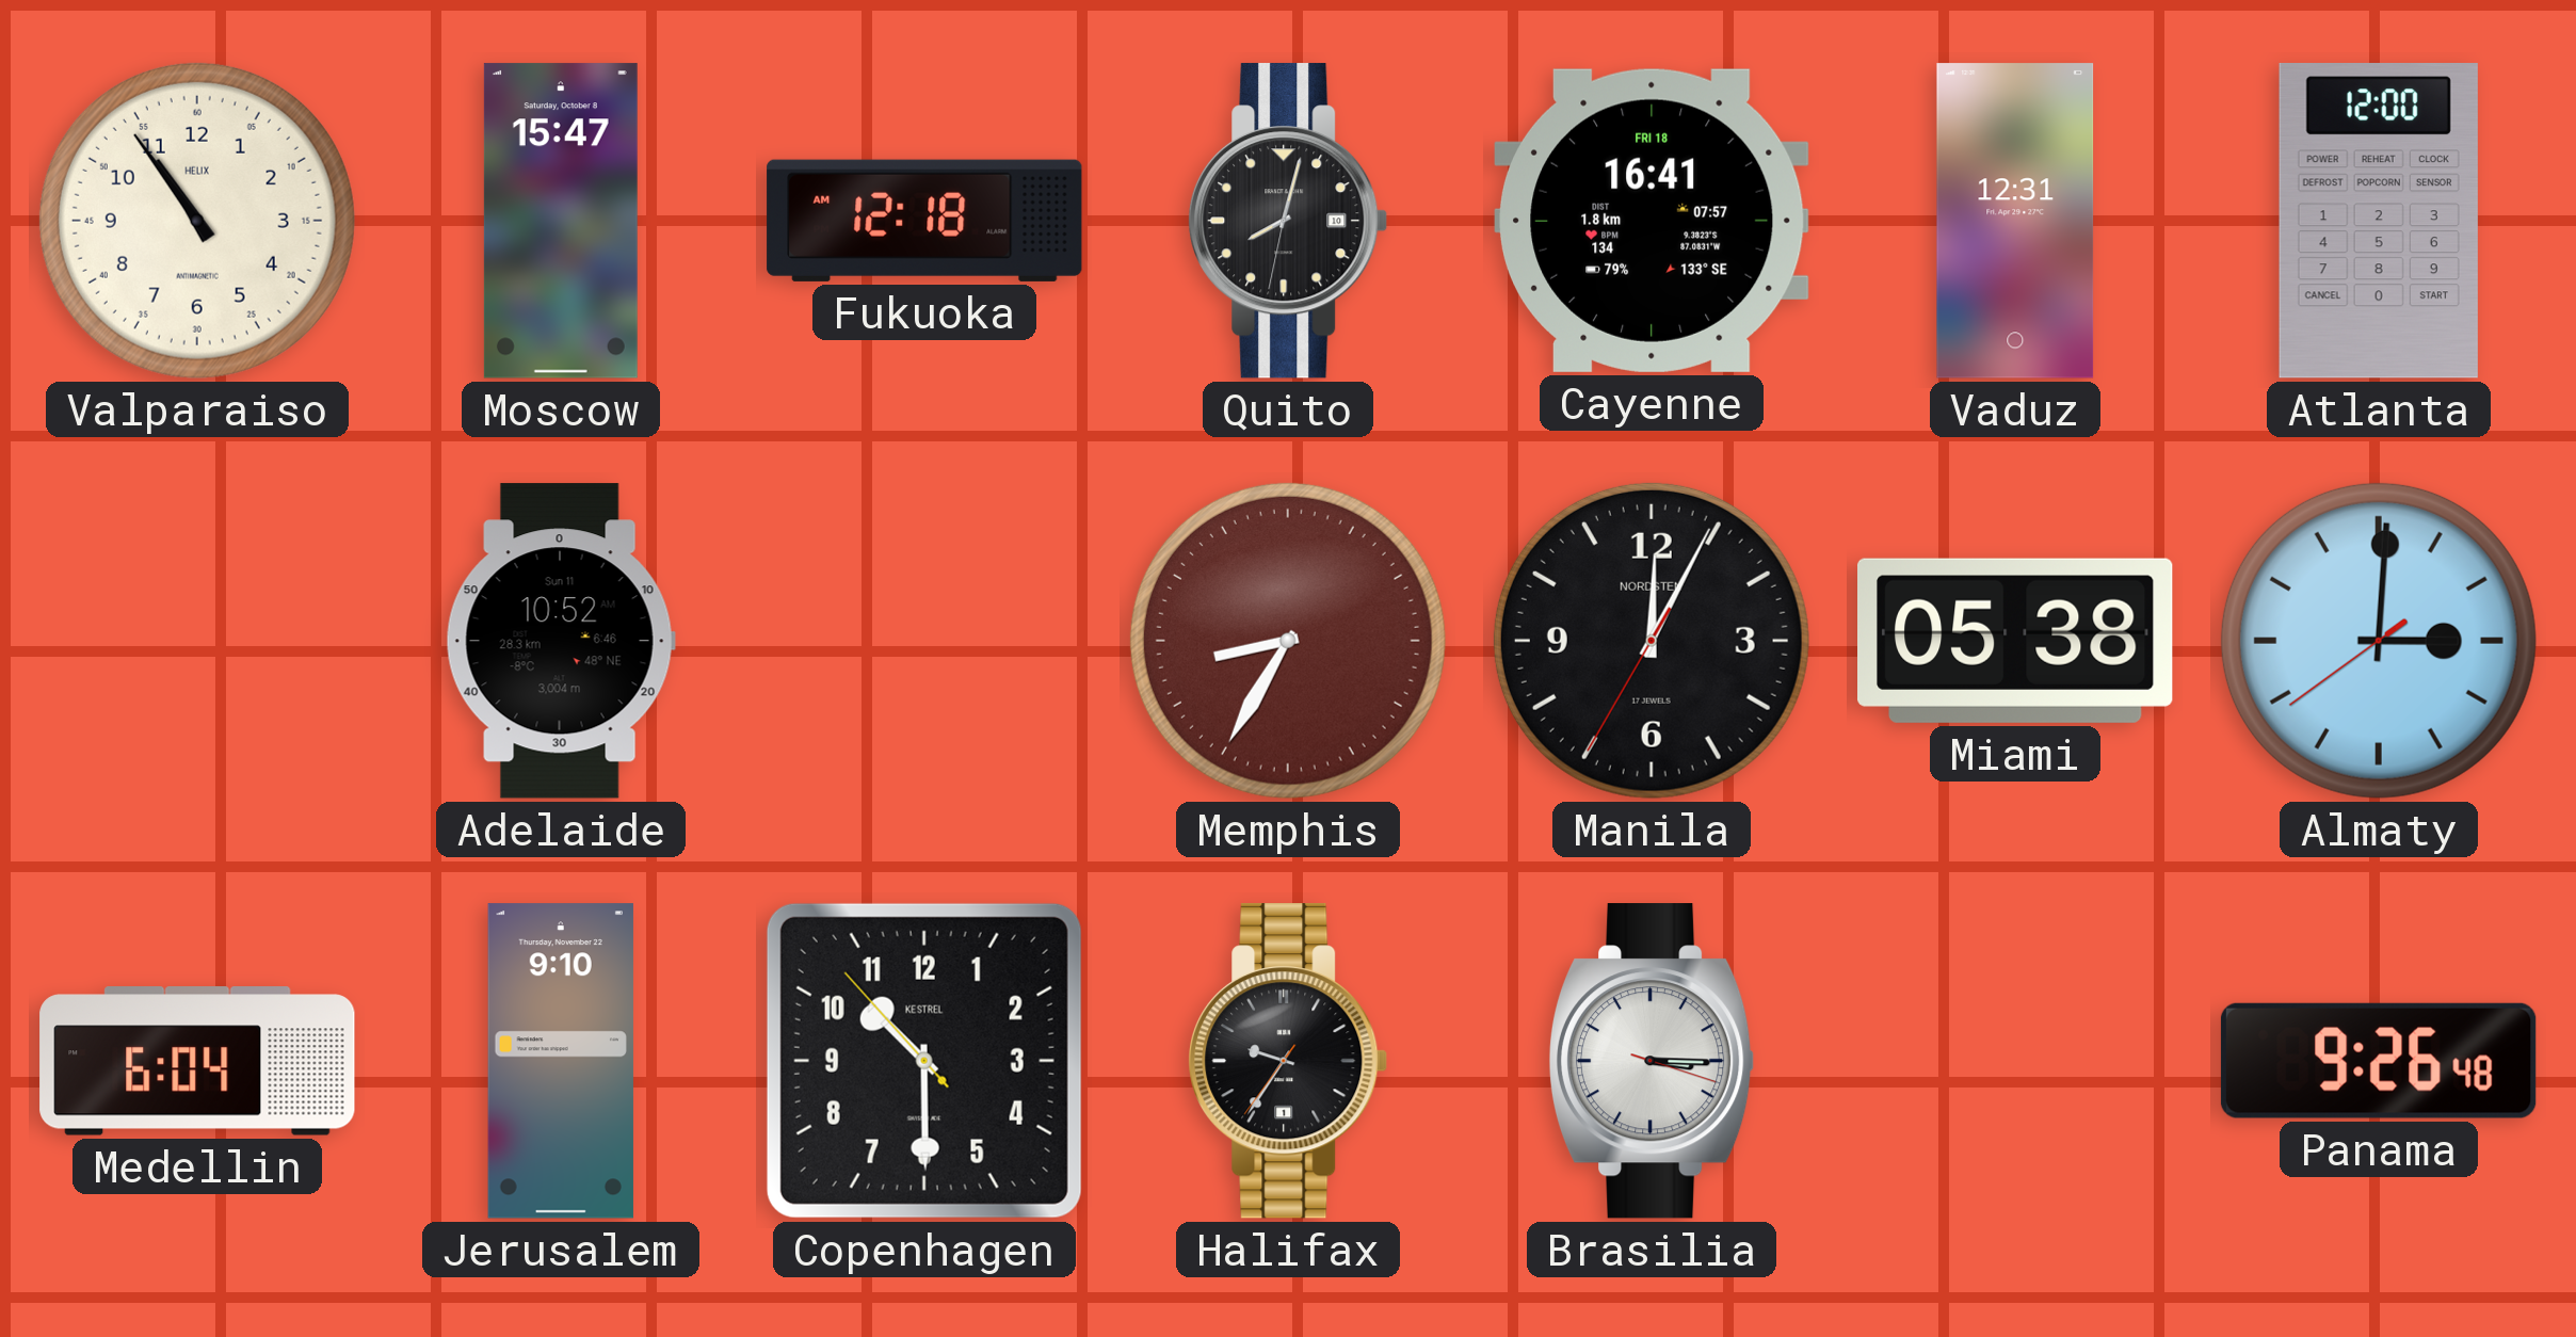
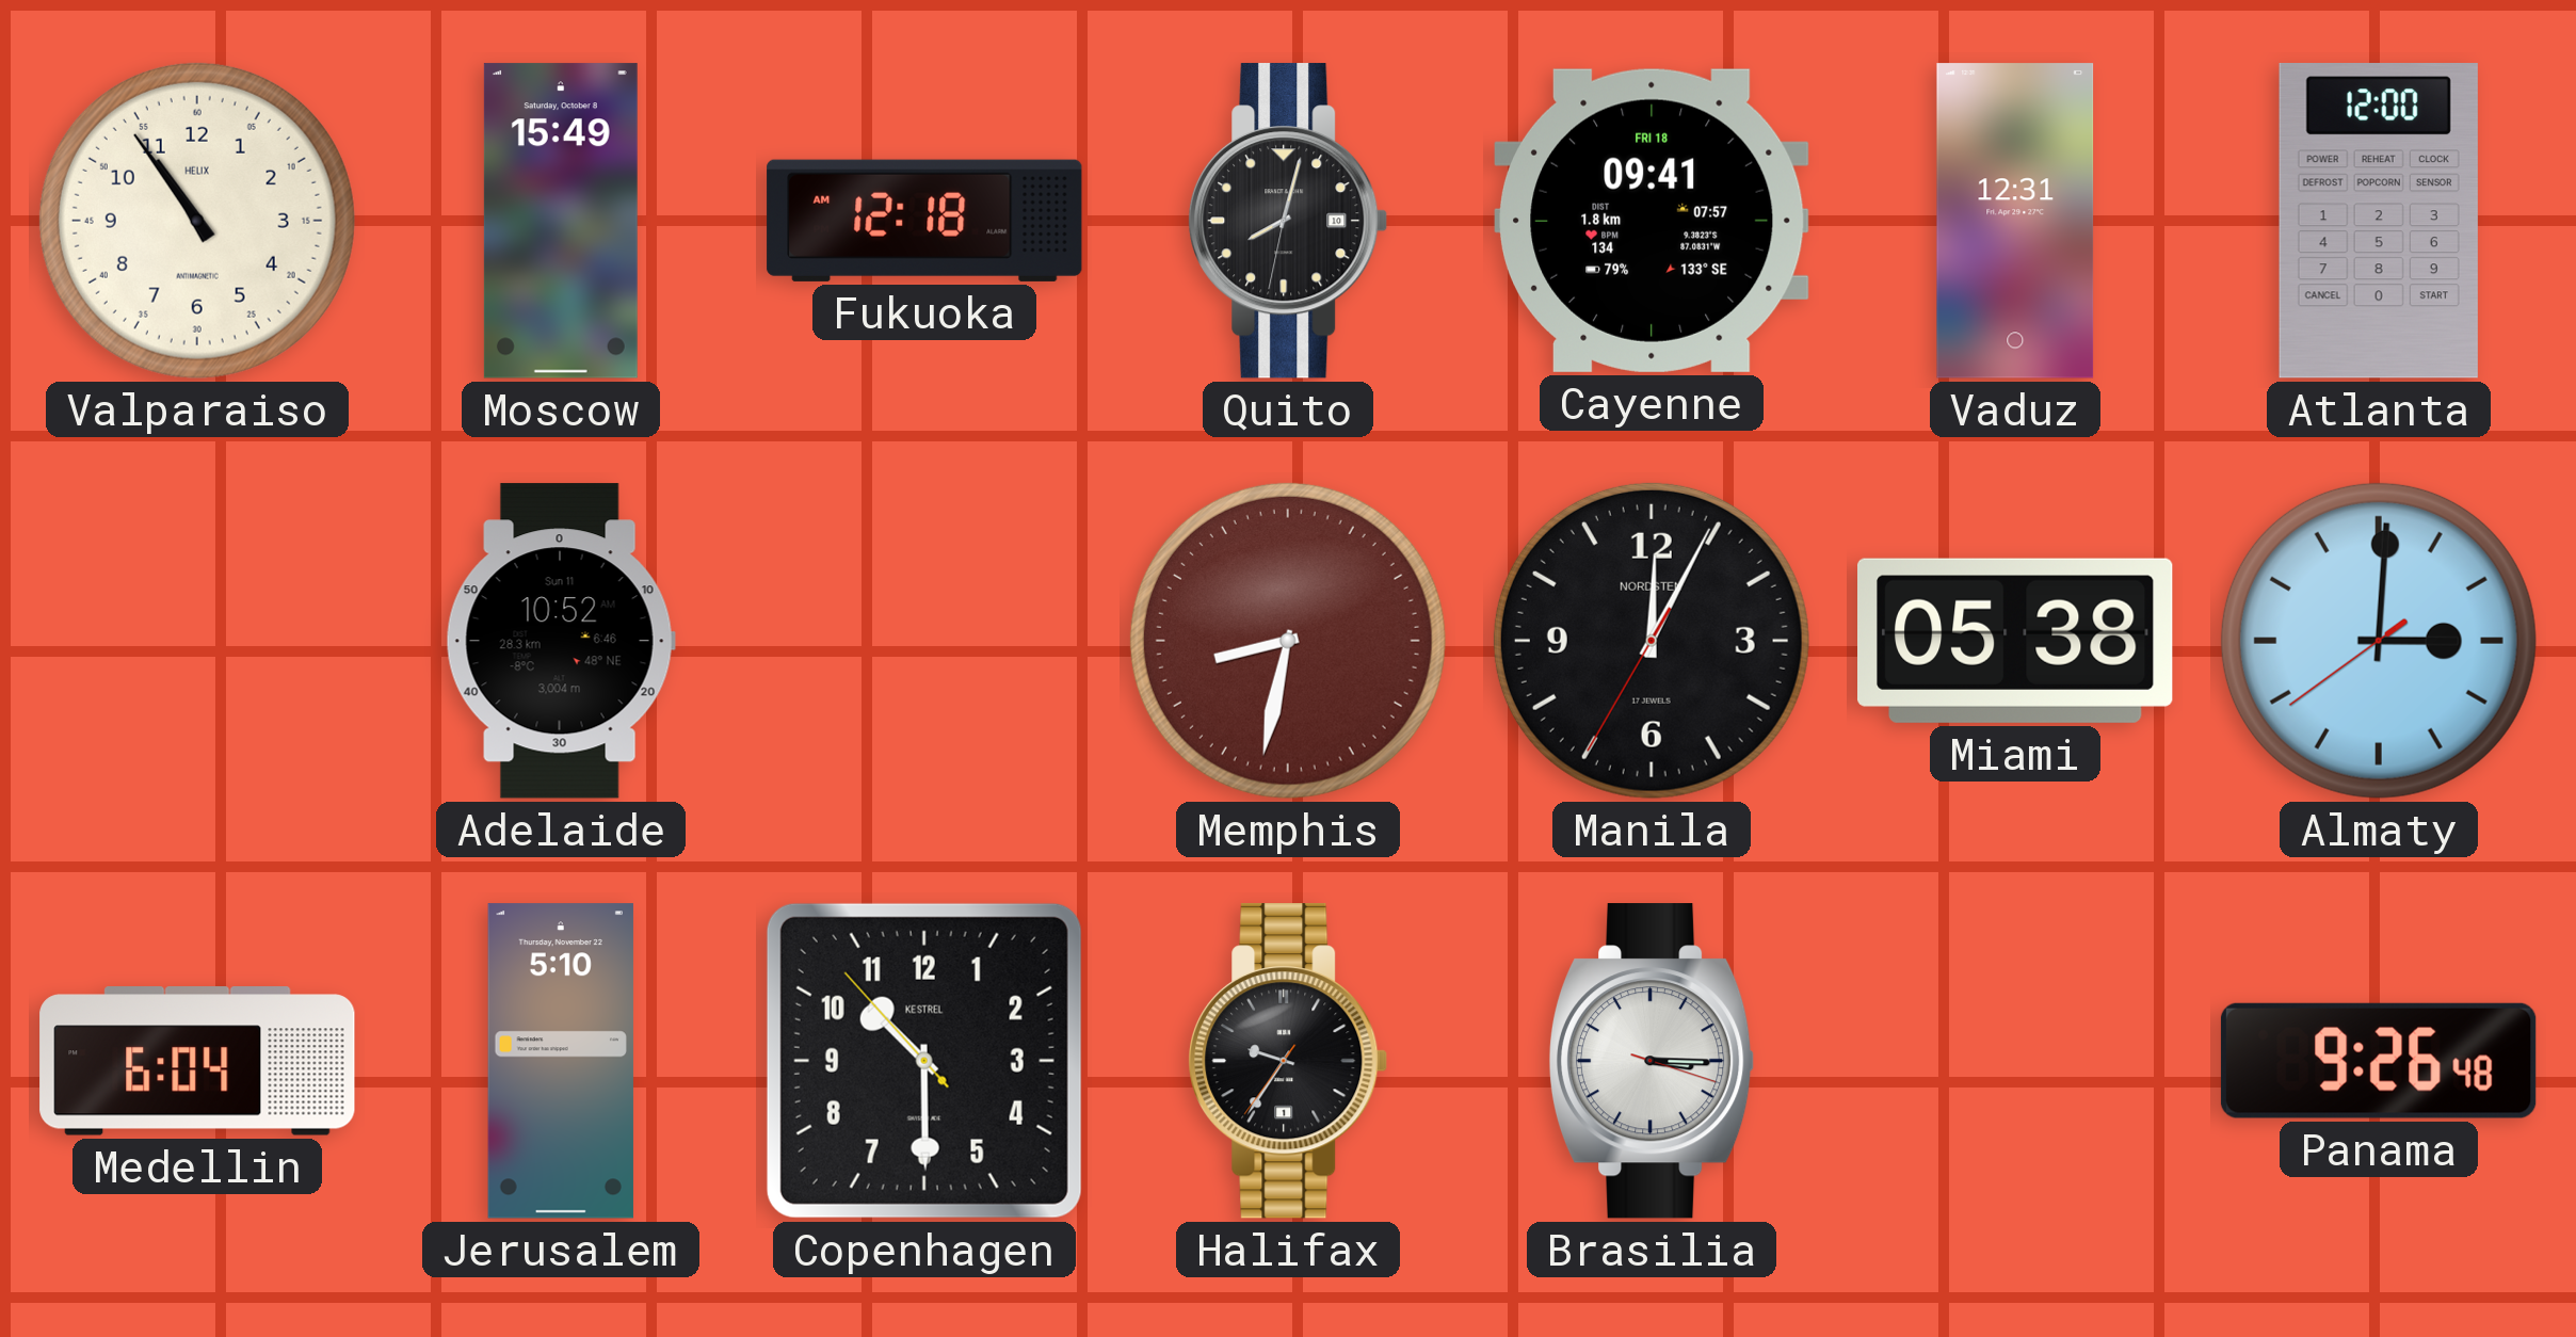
Moscow: 15:47 -> 15:49
Cayenne: 16:41 -> 09:41
Memphis: 8:35 -> 8:32
Jerusalem: 9:10 -> 5:10
